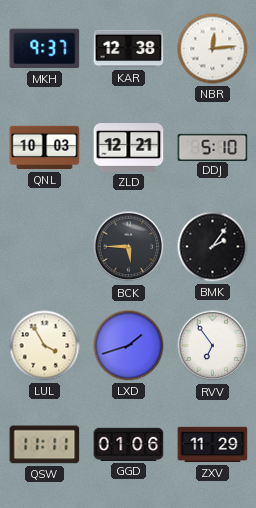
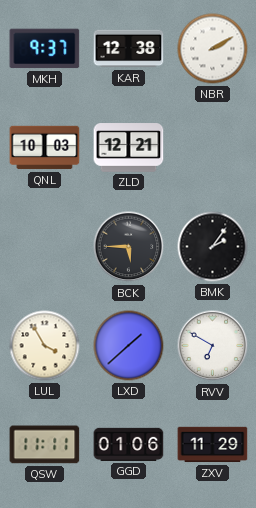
NBR: 12:14 -> 2:10
DDJ: 5:10 -> none
LXD: 1:42 -> 1:38
RVV: 6:54 -> 6:50
